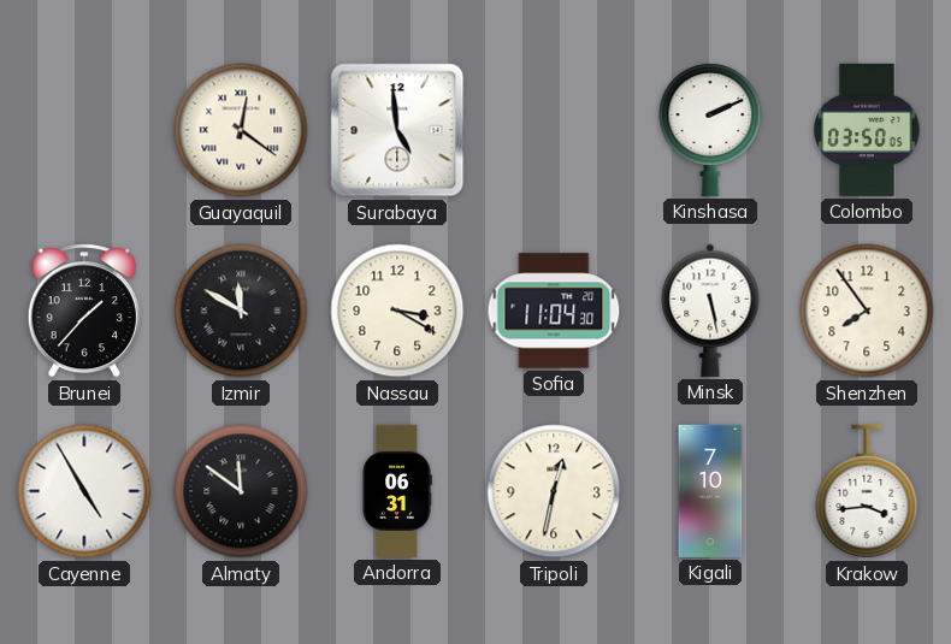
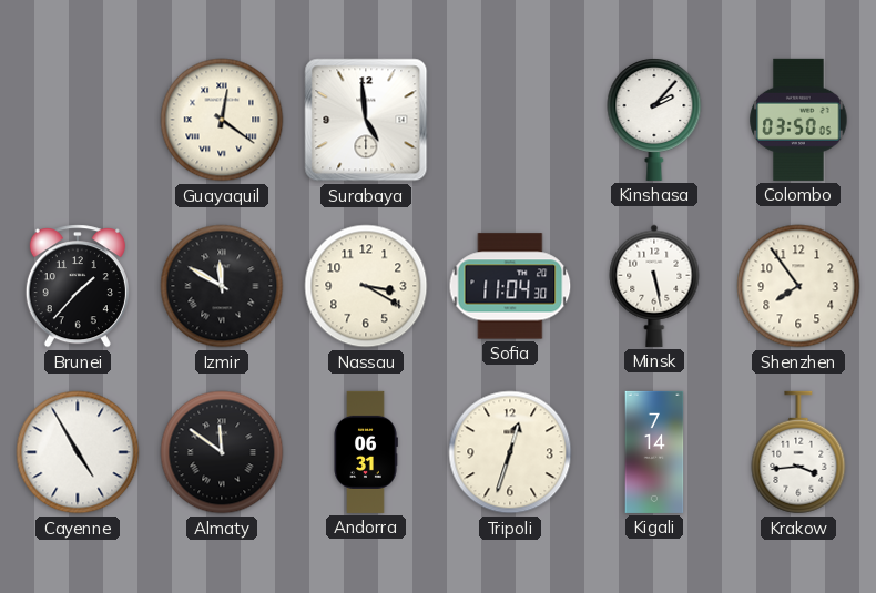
Kinshasa: 2:11 -> 2:07
Tripoli: 12:32 -> 12:33
Kigali: 7:10 -> 7:14
